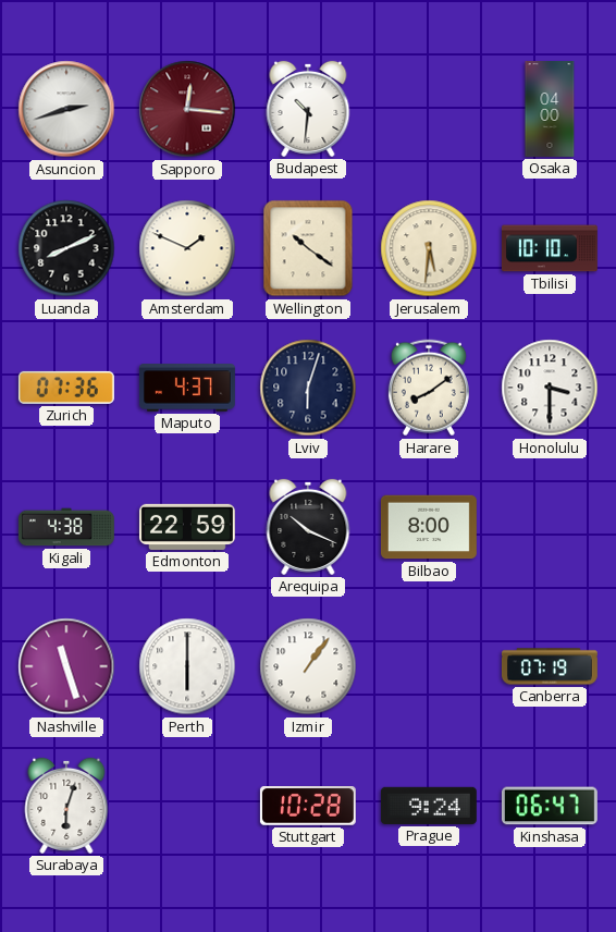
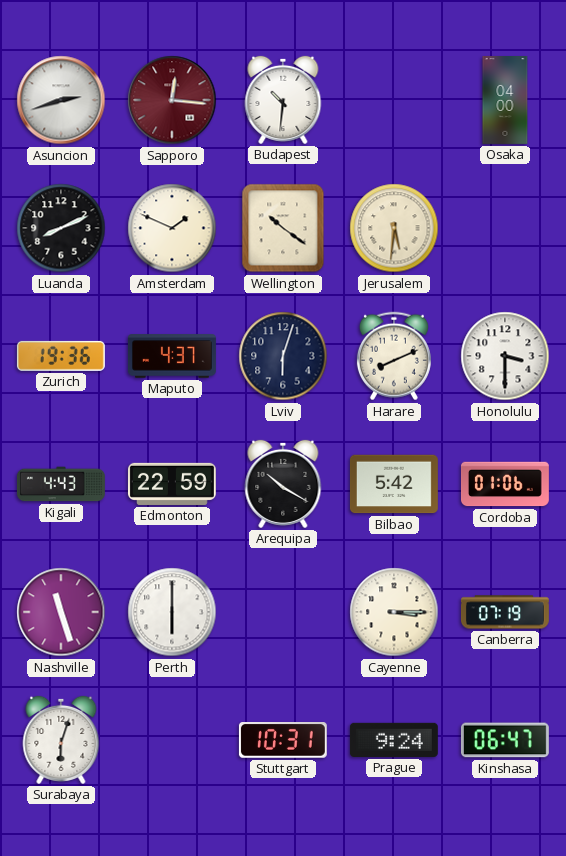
Tbilisi: 10:10 -> none
Zurich: 07:36 -> 19:36
Harare: 8:09 -> 8:11
Kigali: 4:38 -> 4:43
Arequipa: 10:19 -> 10:20
Bilbao: 8:00 -> 5:42
Cordoba: none -> 01:06
Izmir: 1:06 -> none
Cayenne: none -> 3:15
Stuttgart: 10:28 -> 10:31
